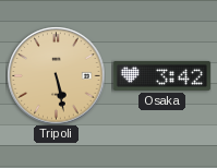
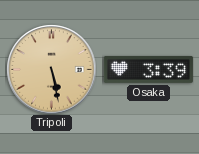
Osaka: 3:42 -> 3:39
